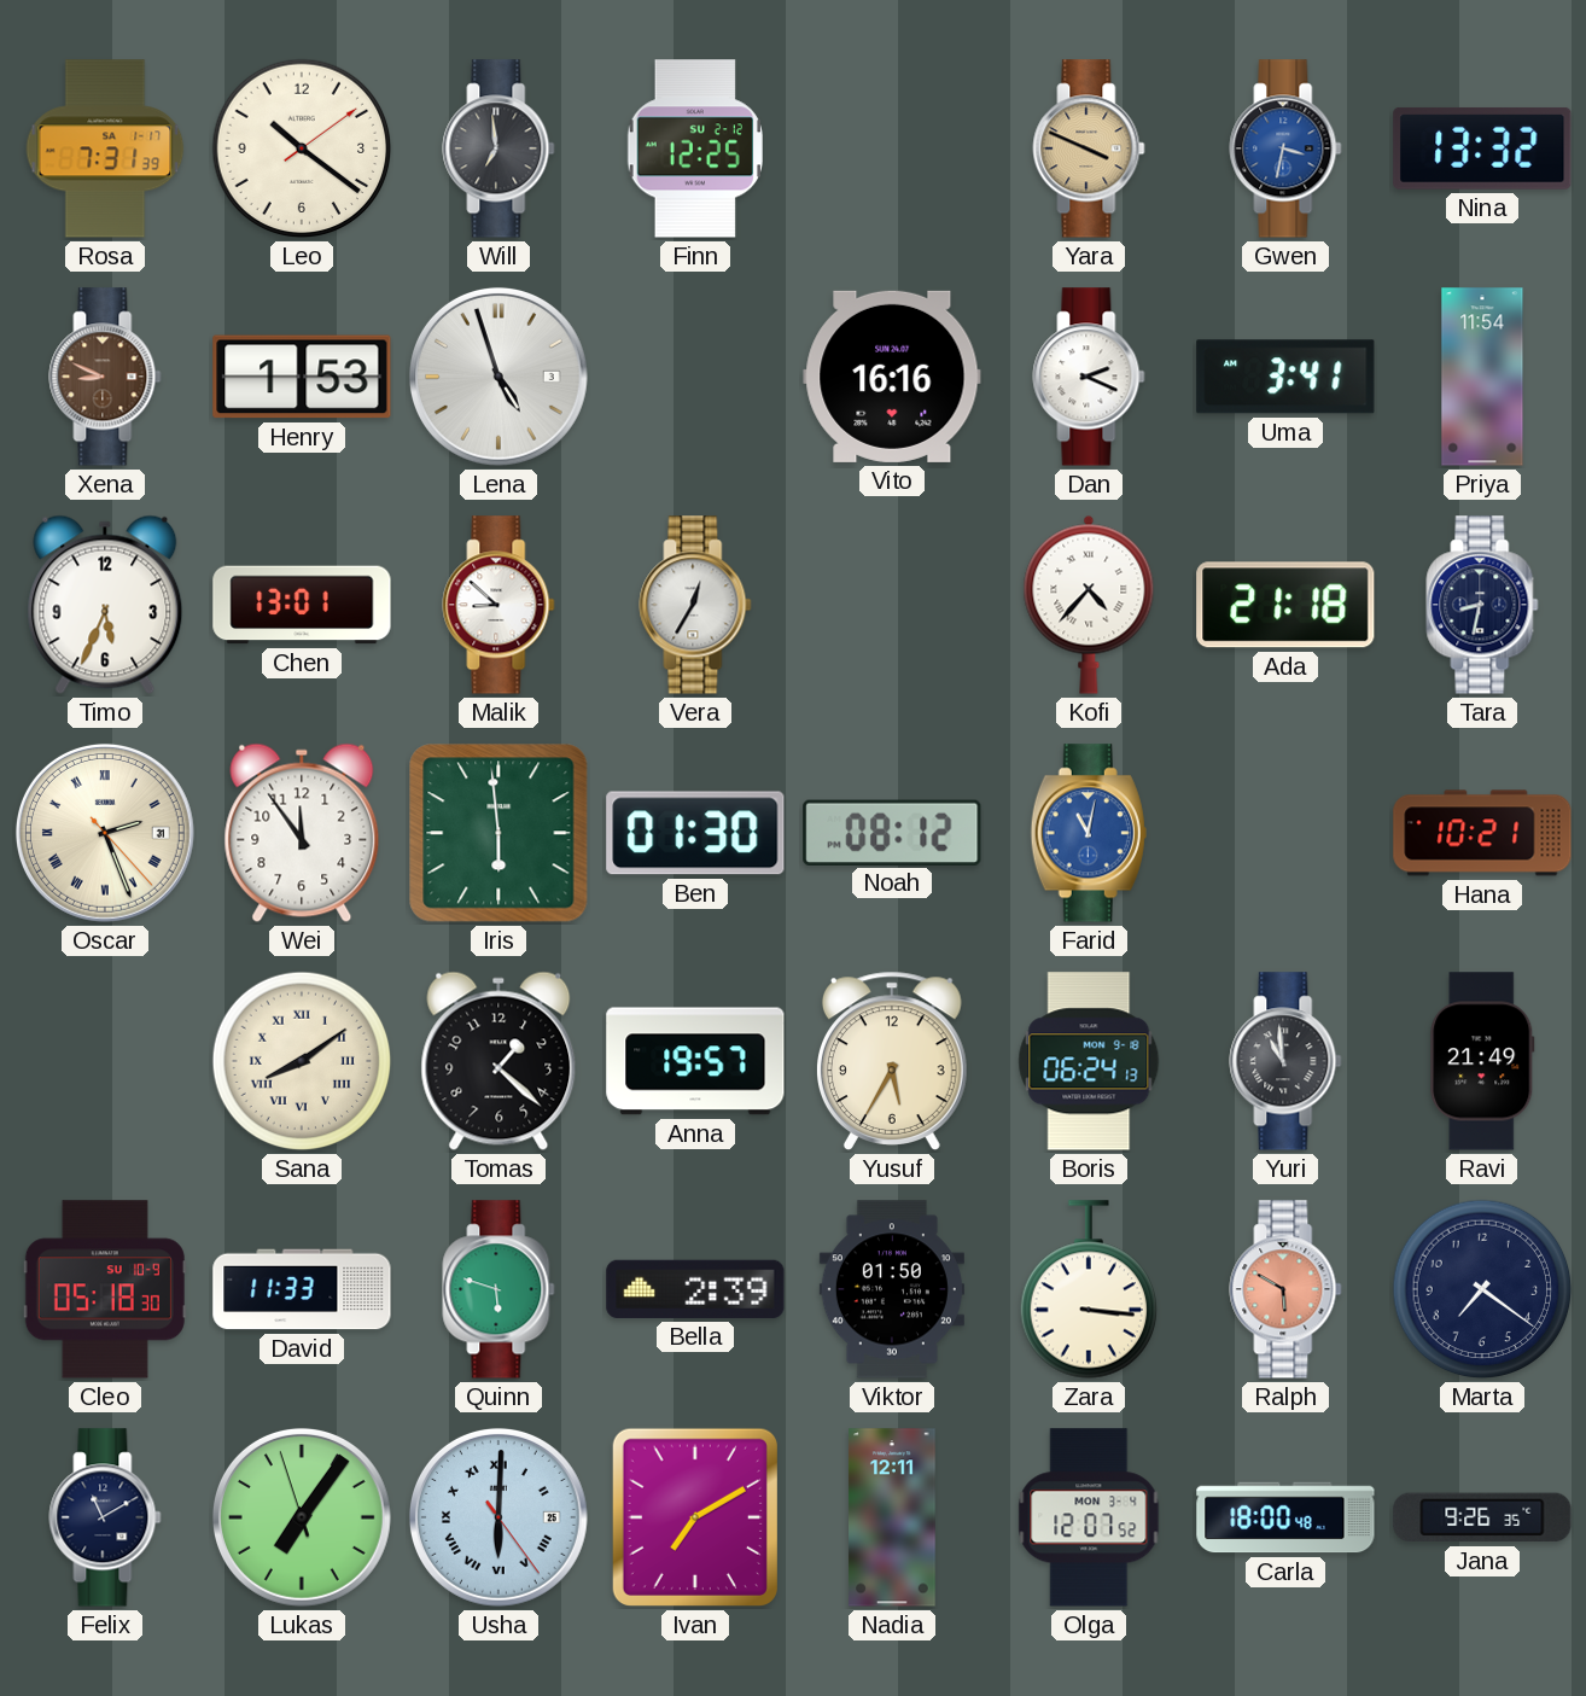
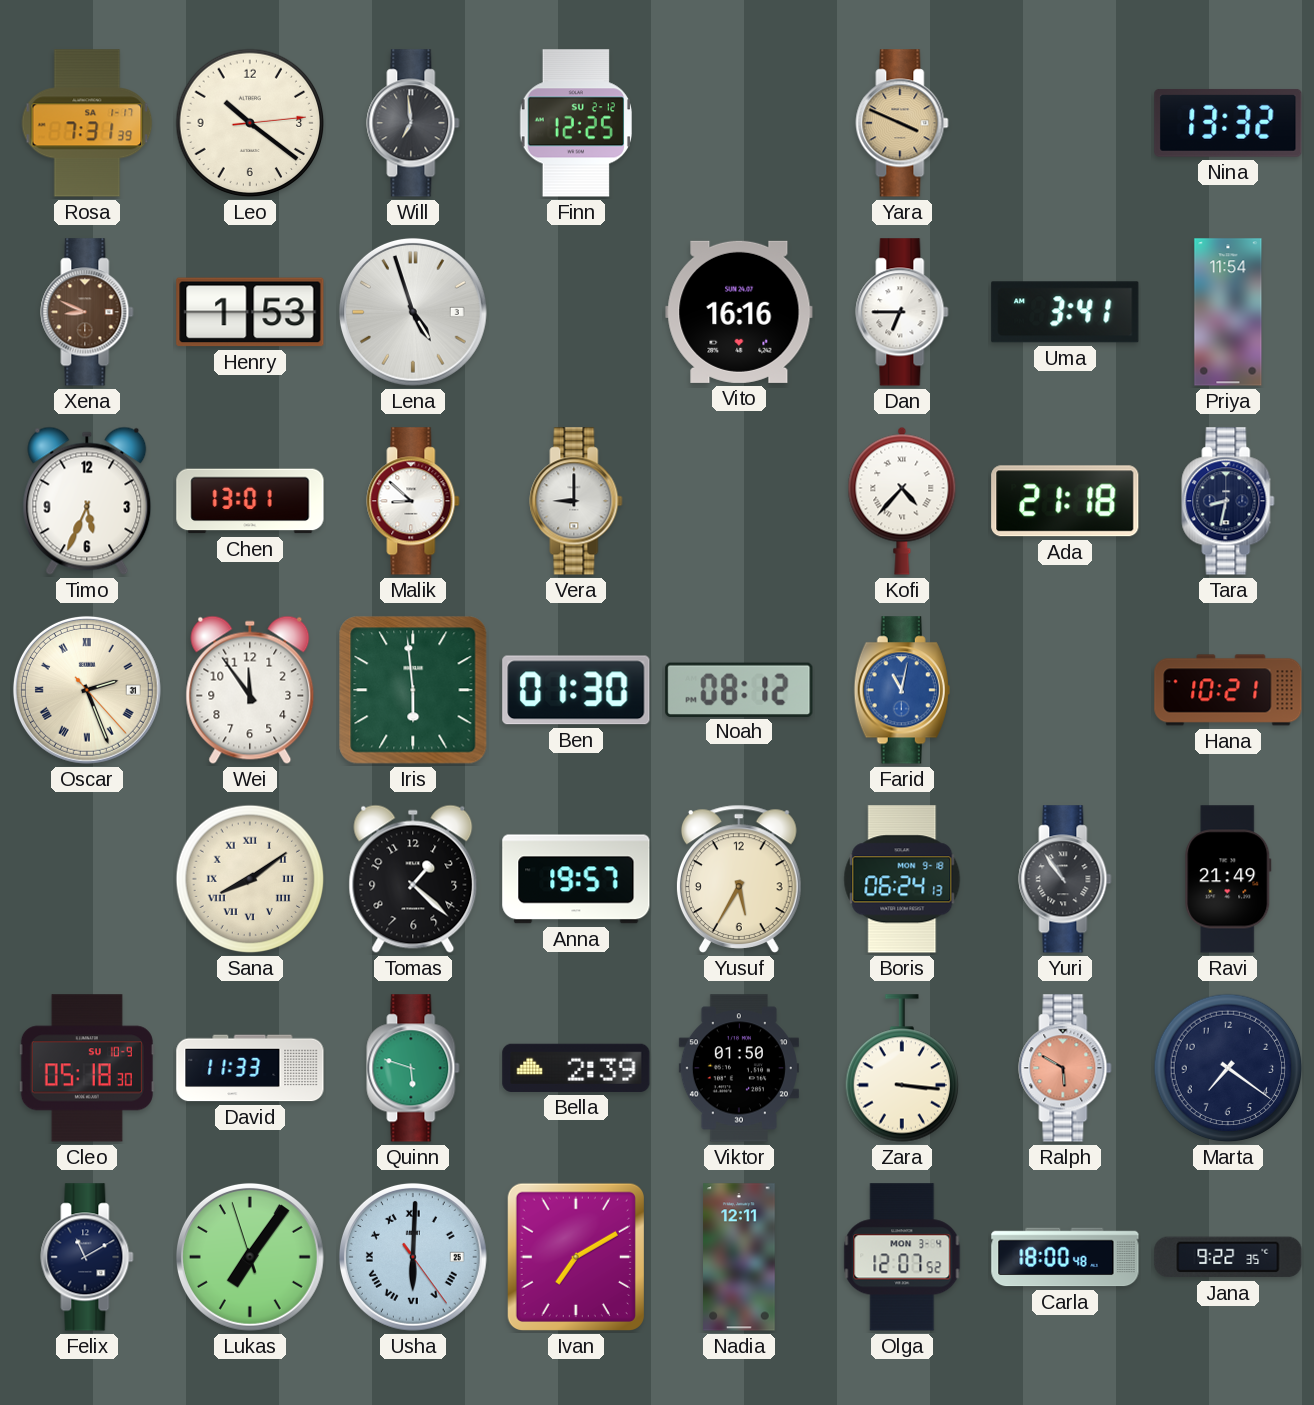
Leo: 10:21:09 -> 10:21:14
Gwen: 3:32 -> none
Dan: 2:19 -> 6:45
Vera: 12:35 -> 9:00
Yuri: 10:59 -> 10:54
Jana: 9:26 -> 9:22
